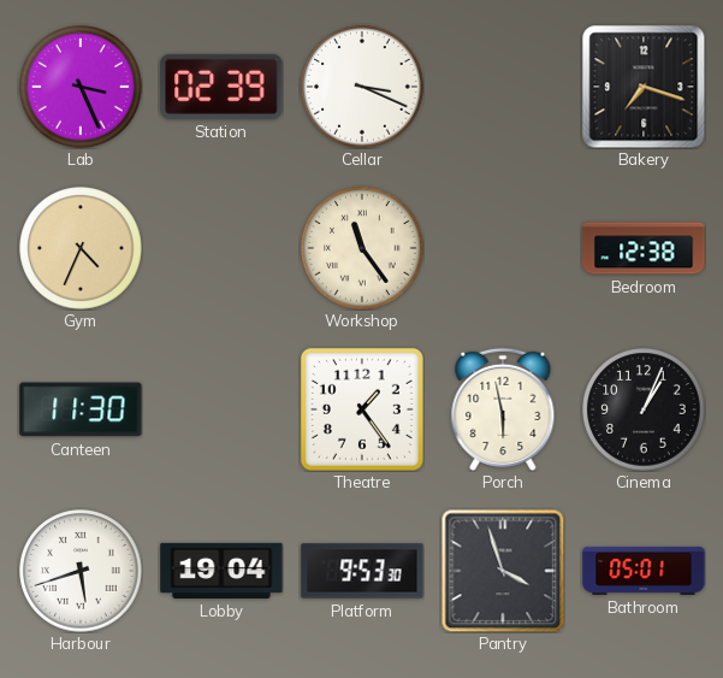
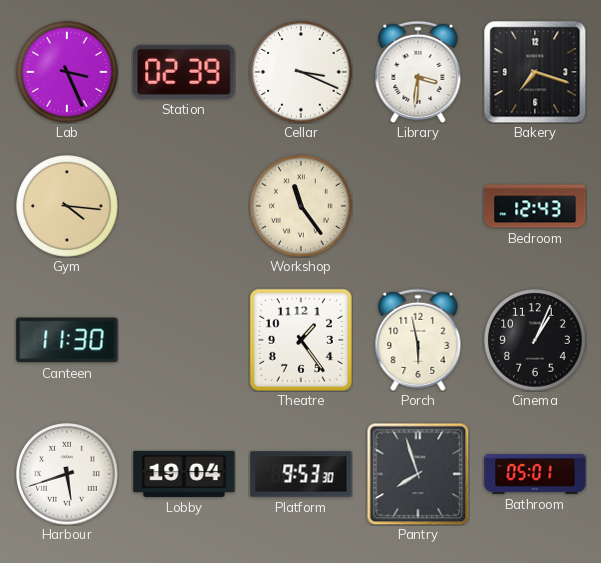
Library: none -> 3:31
Gym: 4:34 -> 4:16
Bedroom: 12:38 -> 12:43
Pantry: 3:57 -> 7:57
